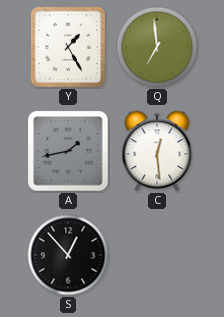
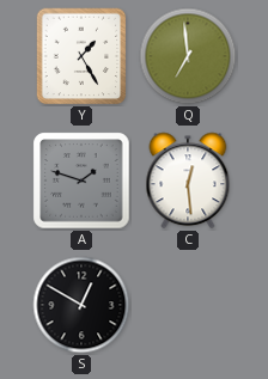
A: 1:43 -> 1:48
S: 12:53 -> 12:50
